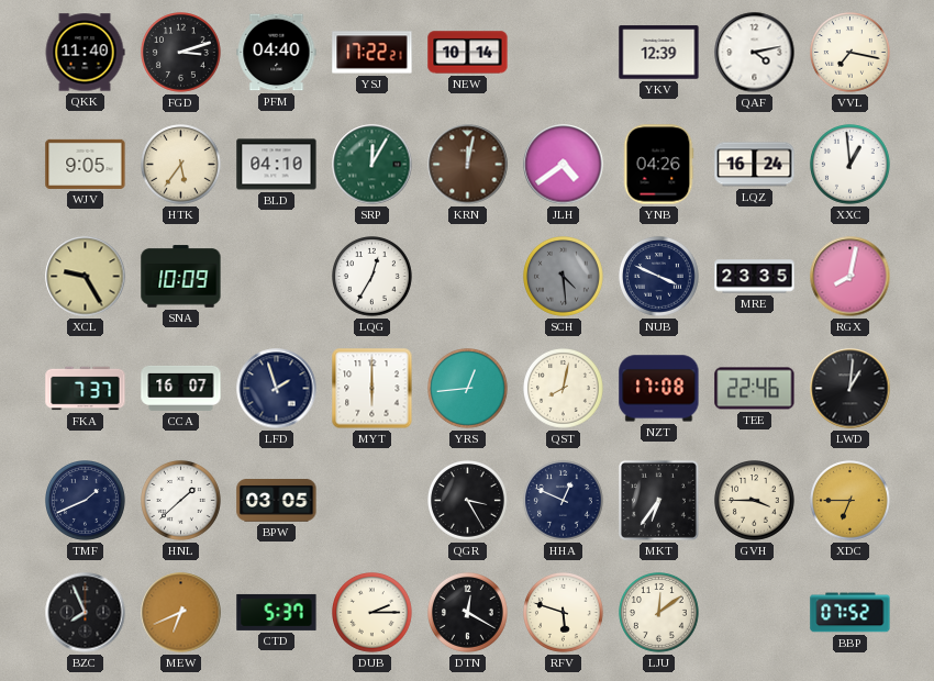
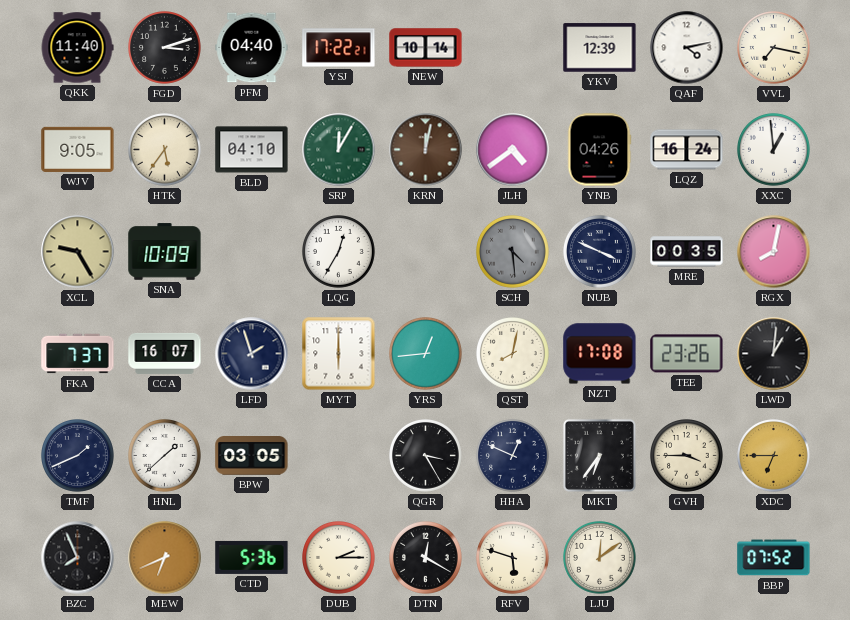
MRE: 23:35 -> 00:35
TEE: 22:46 -> 23:26
CTD: 5:37 -> 5:36
